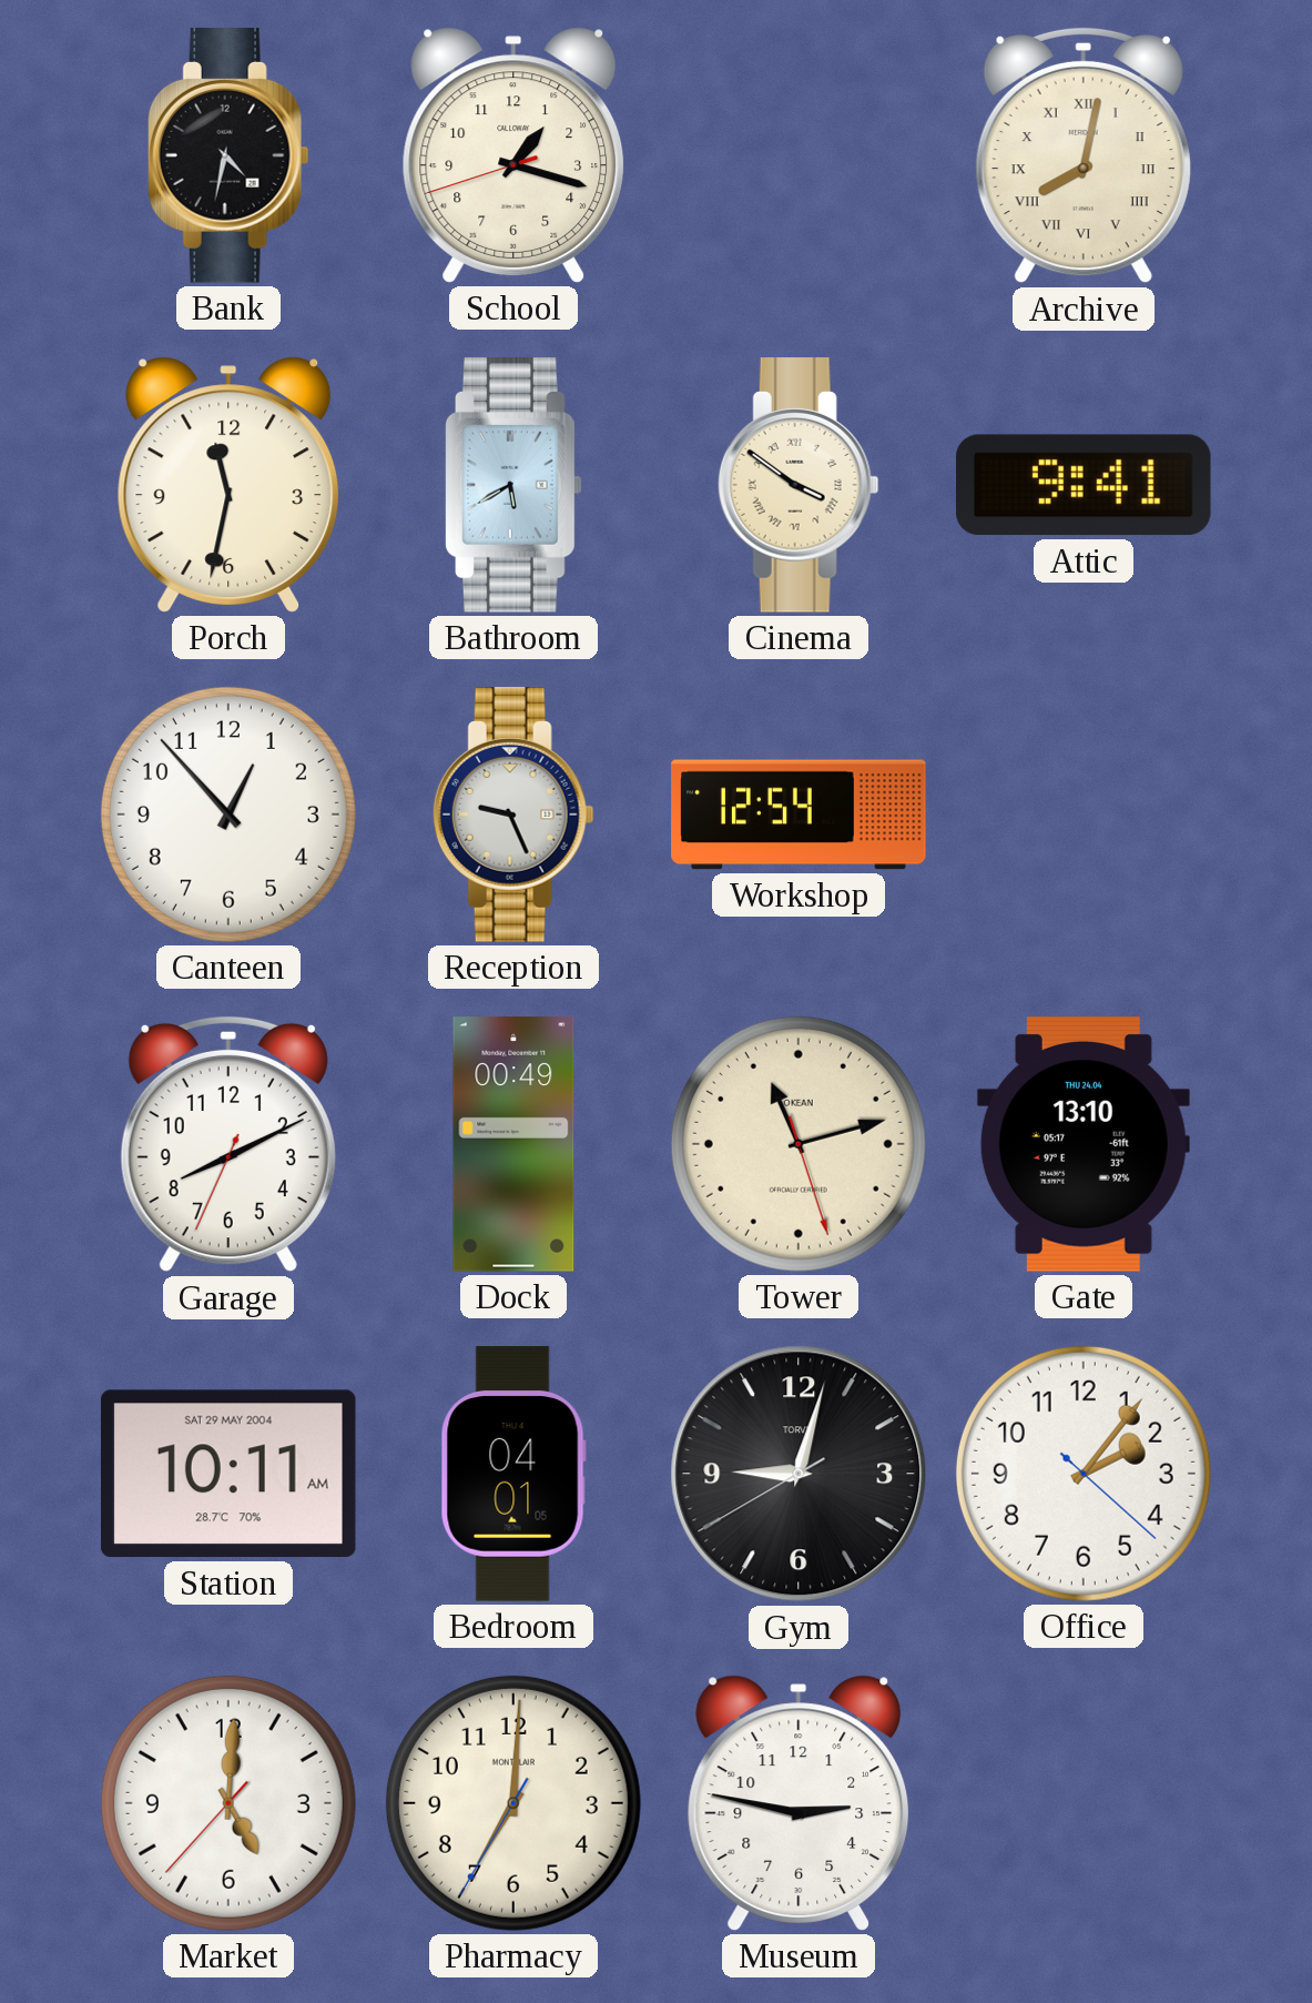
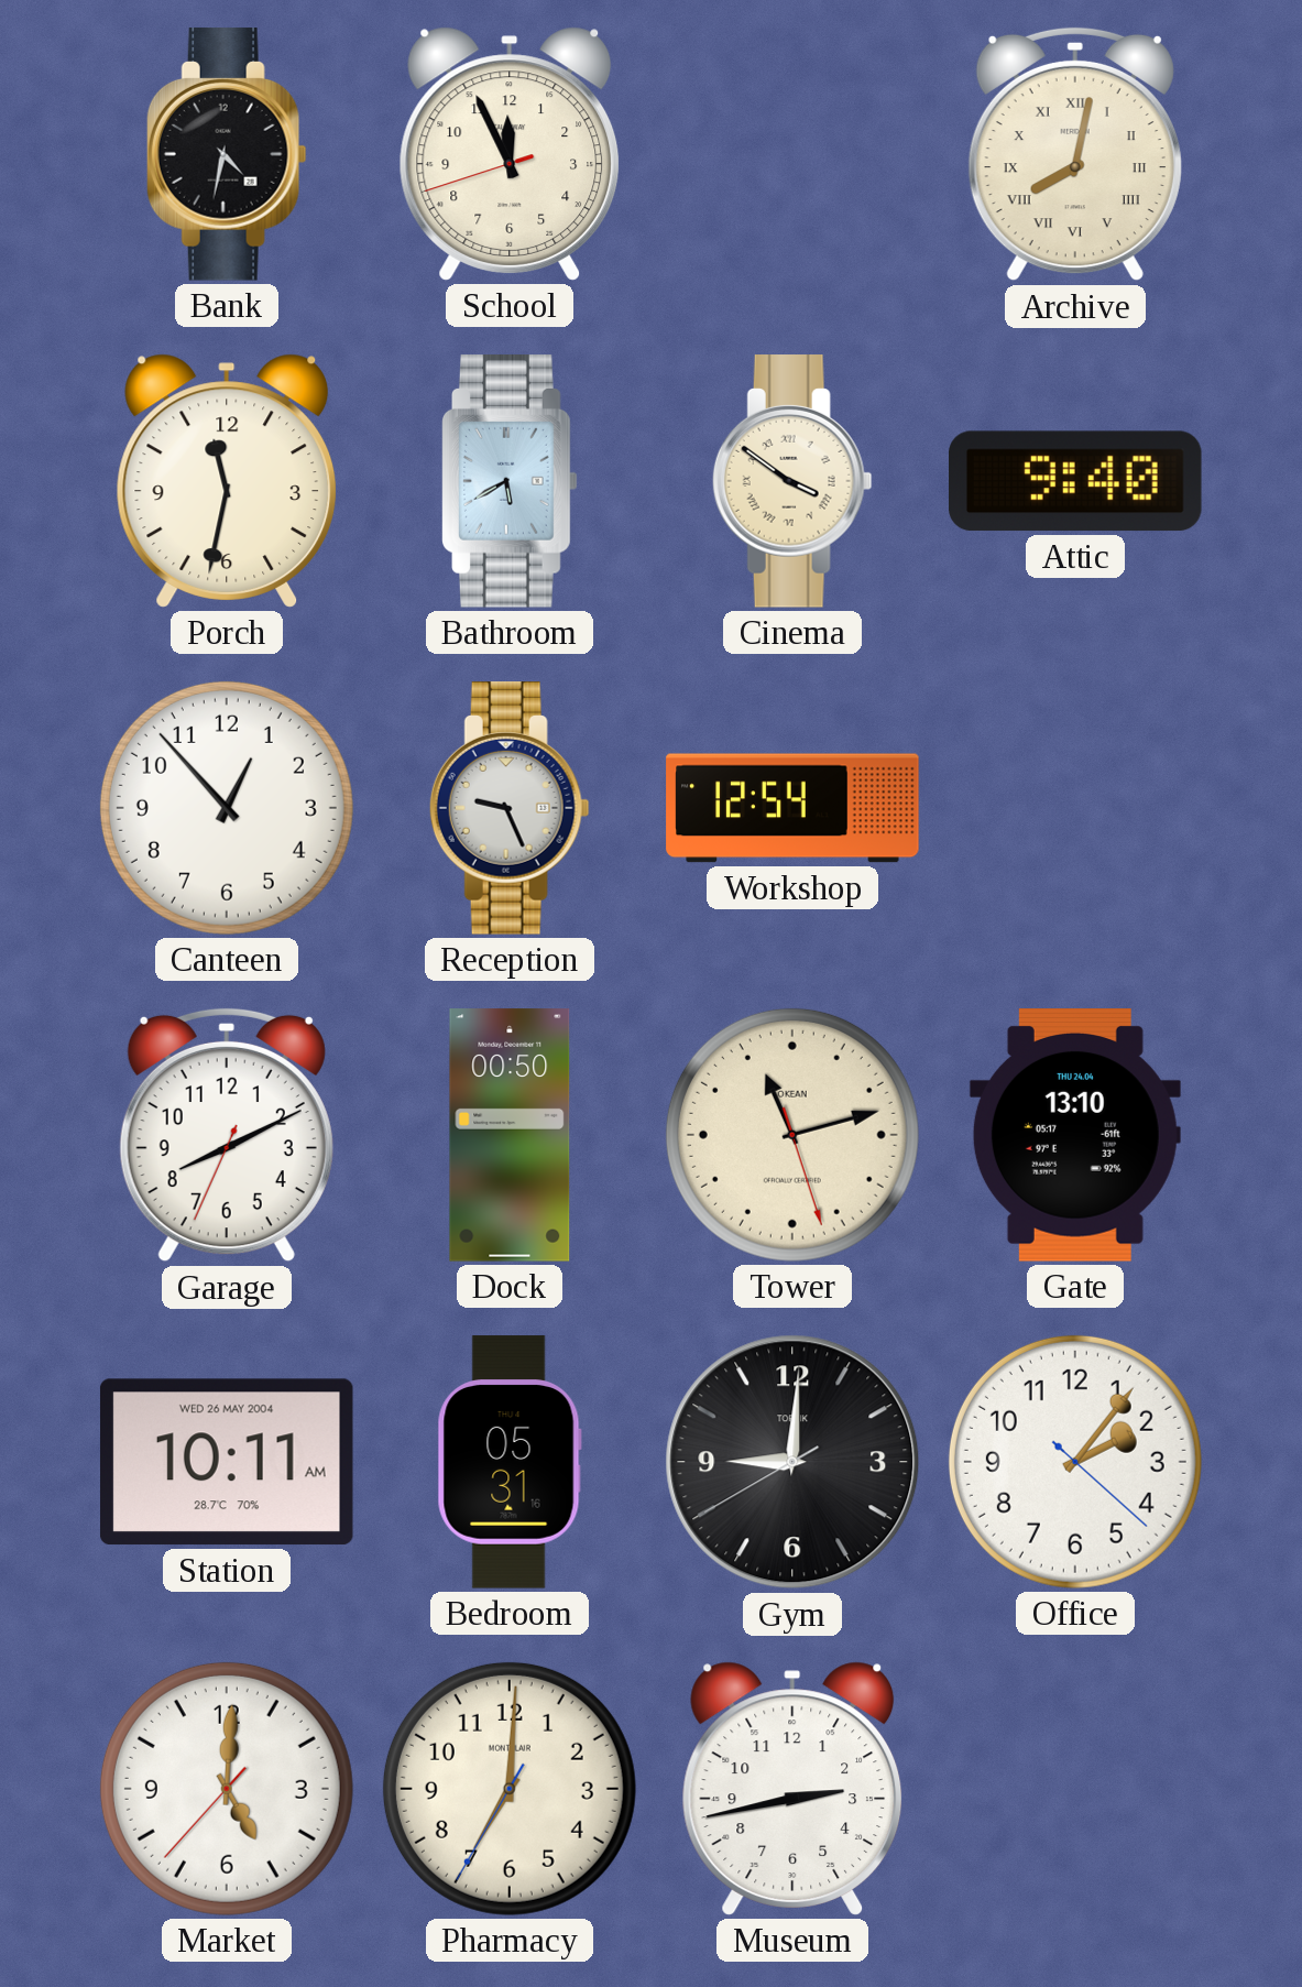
School: 1:17 -> 11:55
Attic: 9:41 -> 9:40
Dock: 00:49 -> 00:50
Station date: SAT 29 MAY 2004 -> WED 26 MAY 2004
Bedroom: 04:01 -> 05:31
Gym: 9:02 -> 9:00
Museum: 2:47 -> 2:43
